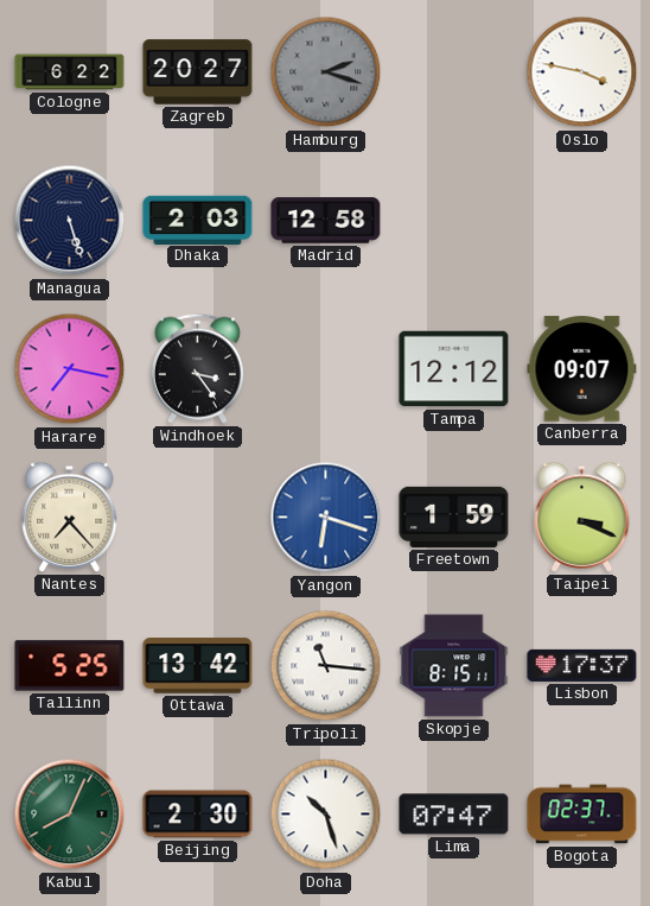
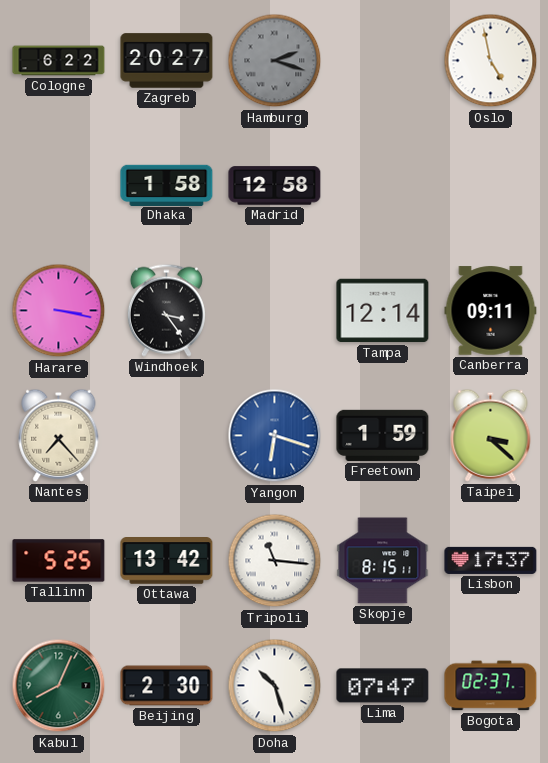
Oslo: 3:47 -> 4:58
Managua: 5:27 -> none
Dhaka: 2:03 -> 1:58
Harare: 7:17 -> 3:17
Tampa: 12:12 -> 12:14
Canberra: 09:07 -> 09:11
Taipei: 3:19 -> 3:22
